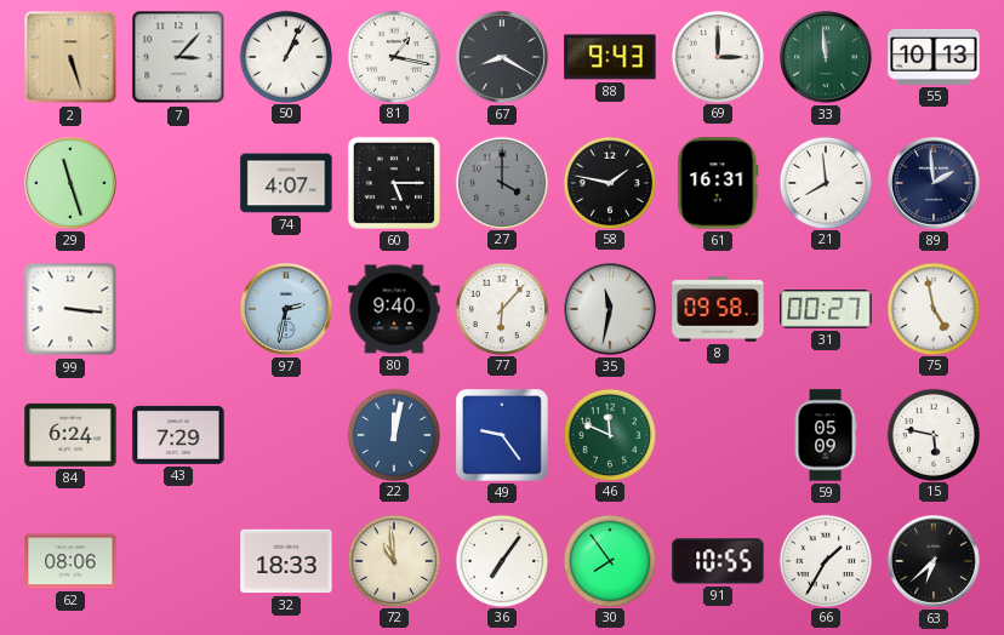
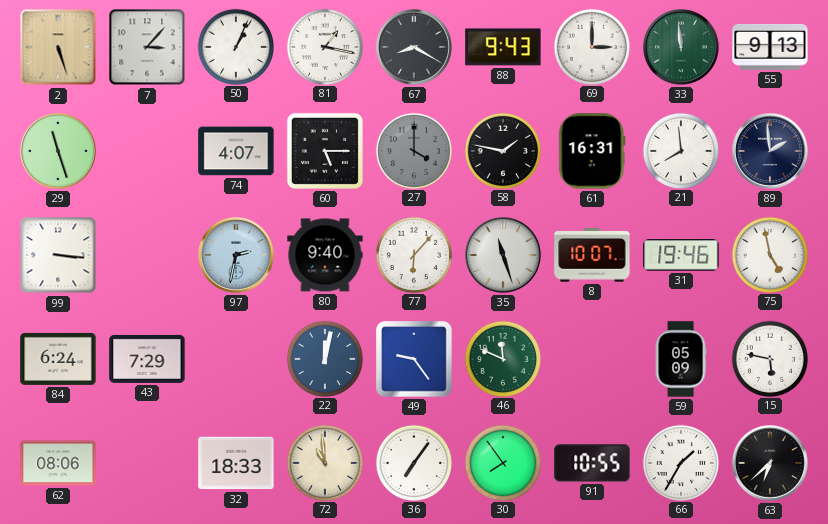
55: 10:13 -> 9:13
35: 11:32 -> 11:27
8: 09:58 -> 10:07
31: 00:27 -> 19:46
